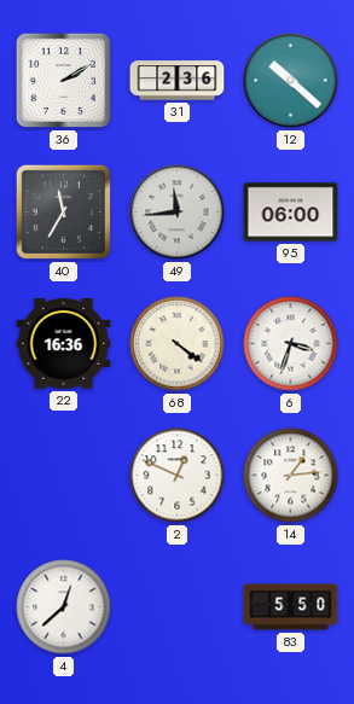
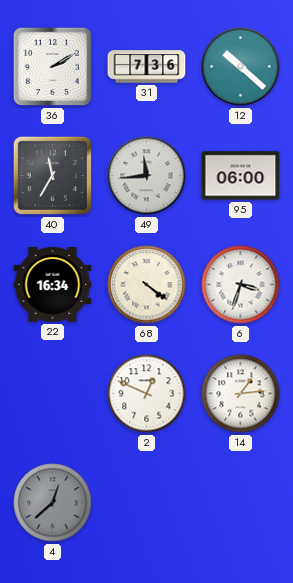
31: 2:36 -> 7:36
22: 16:36 -> 16:34
4 dial: white -> grey
83: 5:50 -> none
